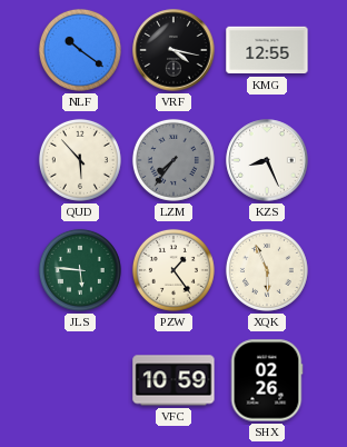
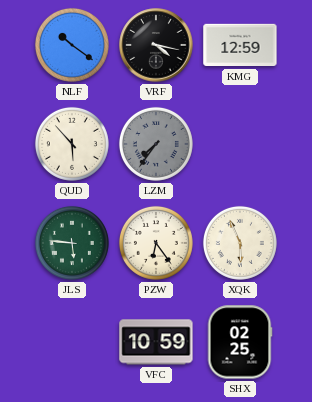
KMG: 12:55 -> 12:59
KZS: 8:26 -> none
PZW: 1:24 -> 6:24
SHX: 02:26 -> 02:25
